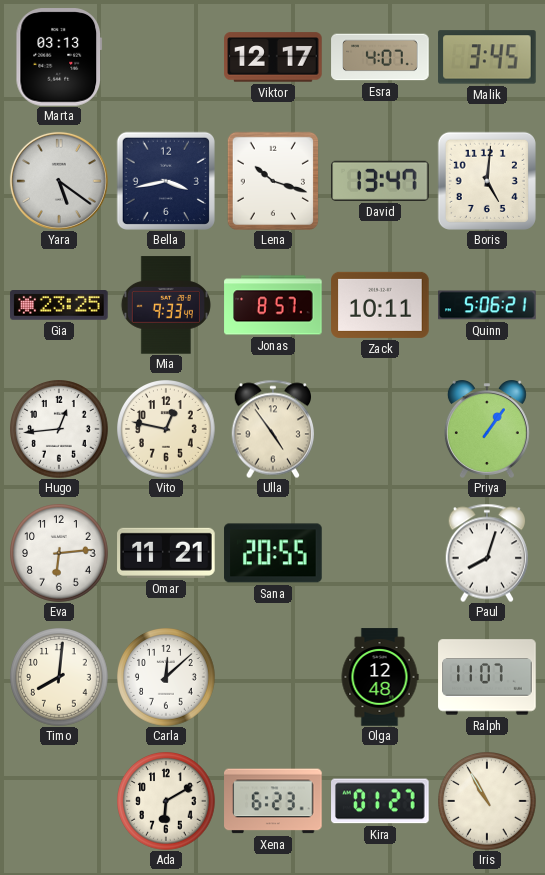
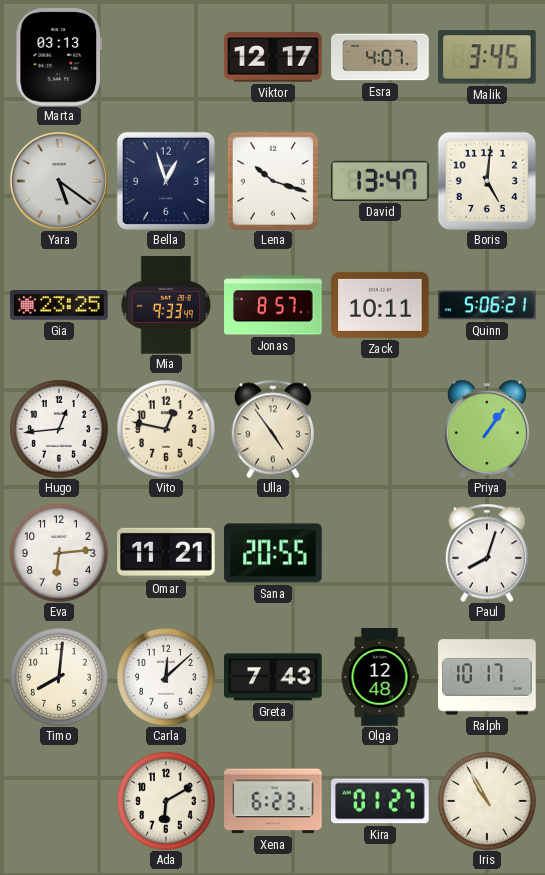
Bella: 3:43 -> 12:57
Greta: none -> 7:43
Ralph: 11:07 -> 10:17
